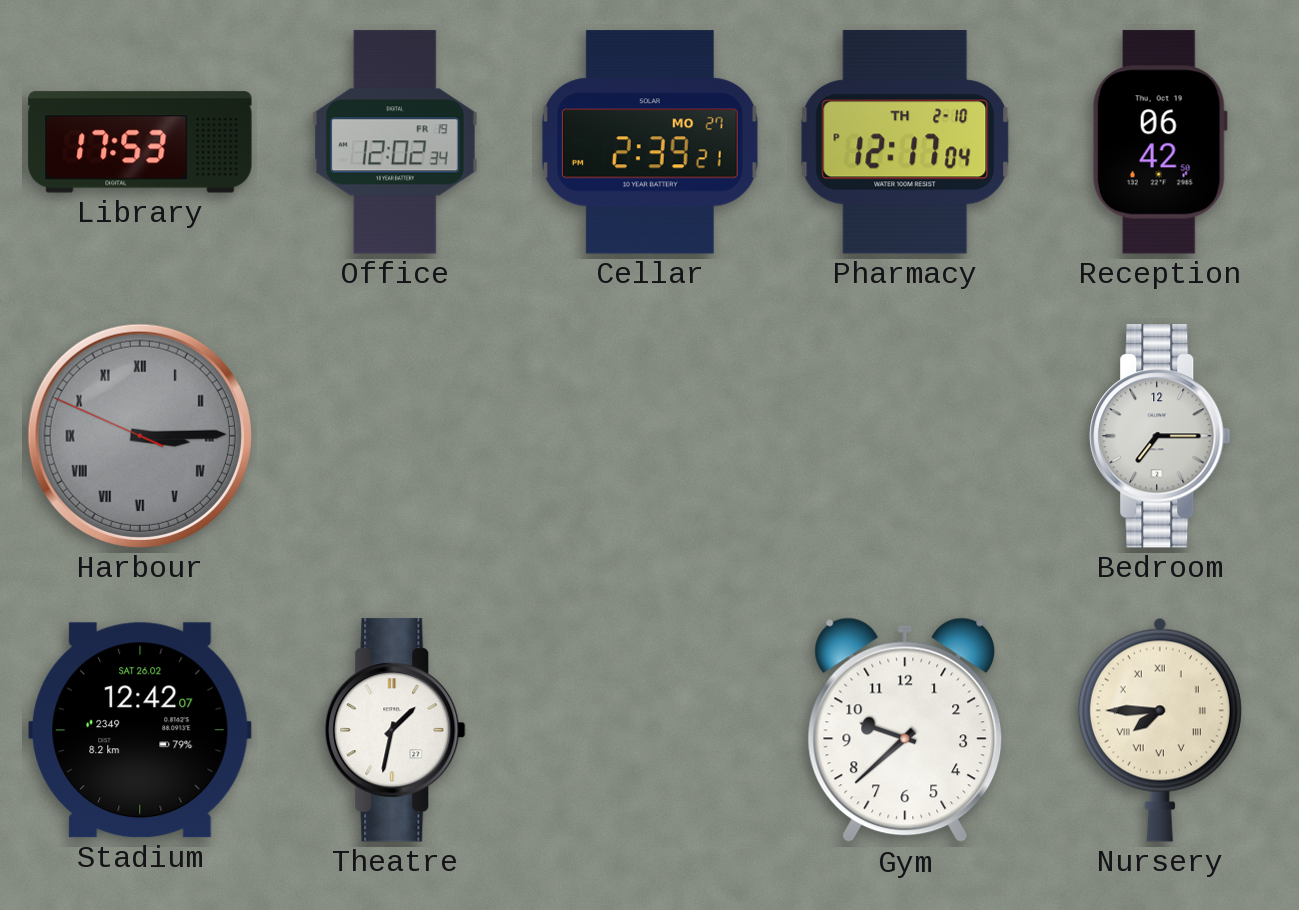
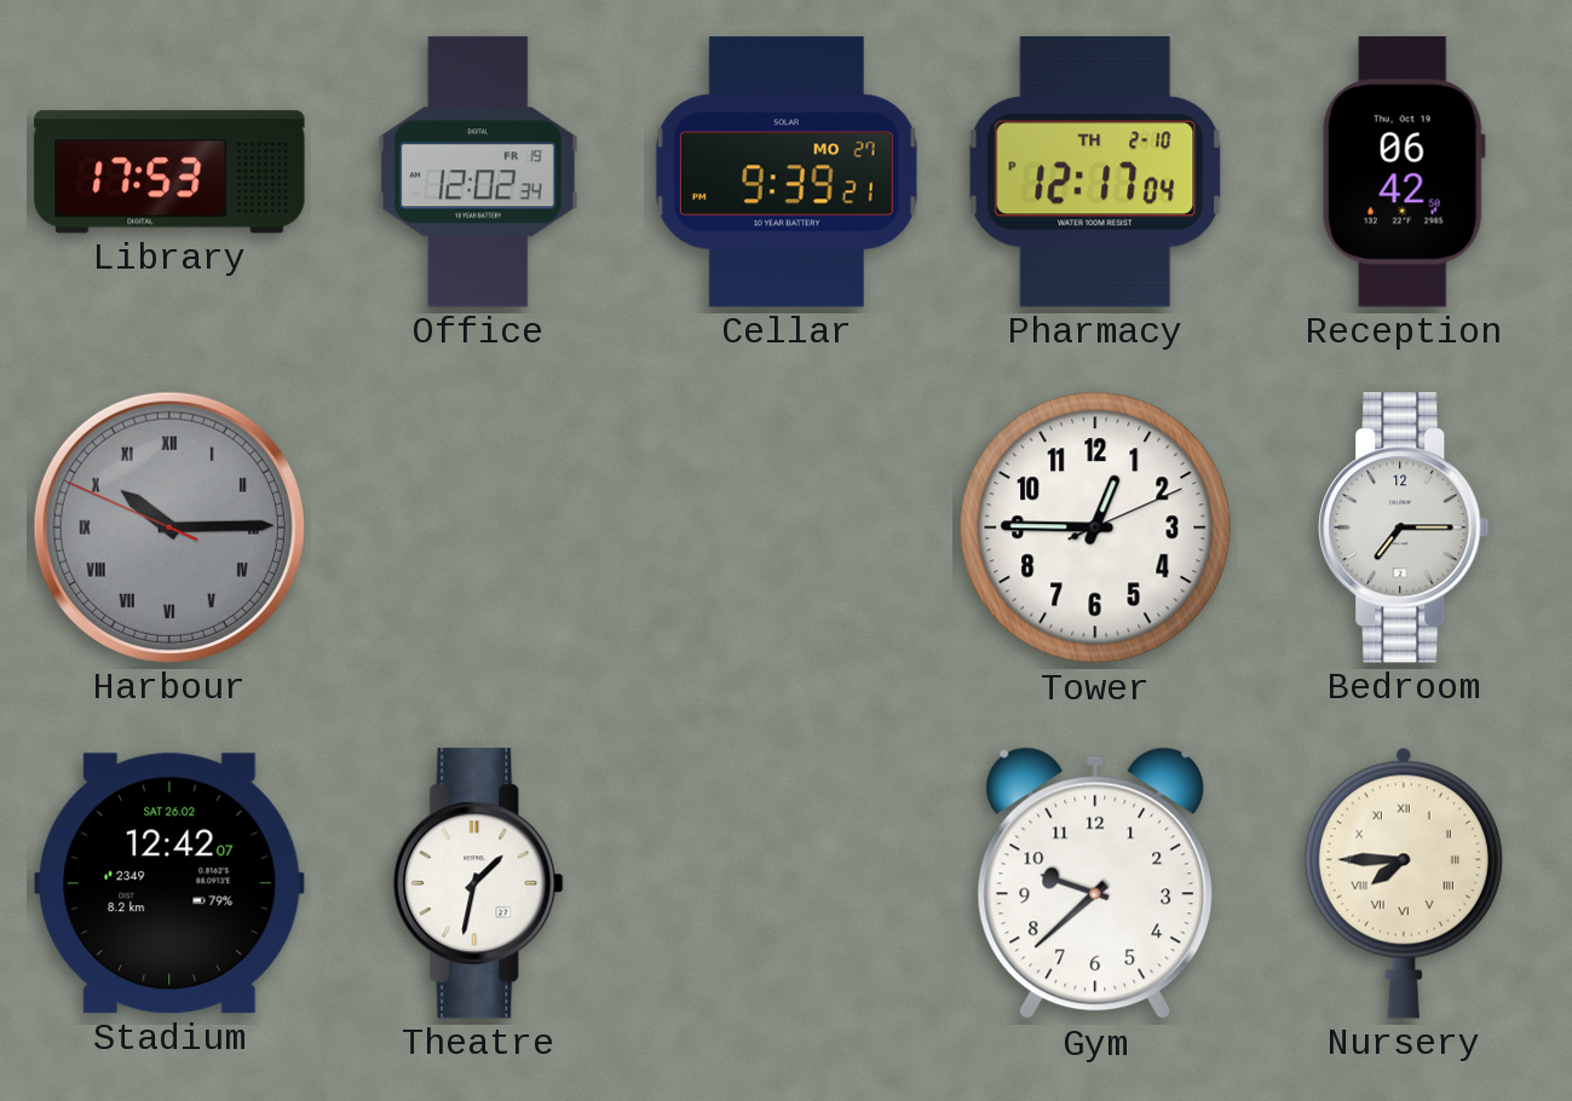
Cellar: 2:39 -> 9:39
Harbour: 3:14 -> 10:14
Tower: none -> 12:45
